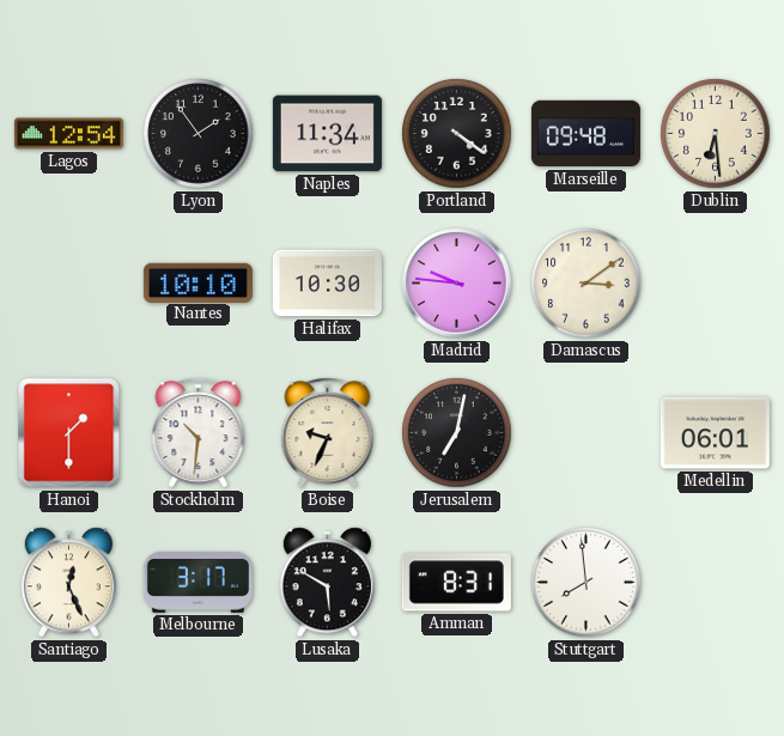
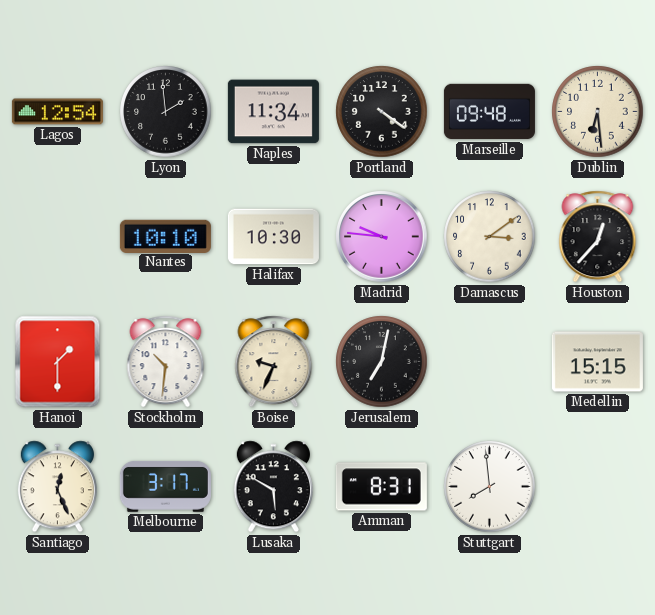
Lyon: 1:54 -> 1:59
Houston: none -> 12:37
Medellin: 06:01 -> 15:15
